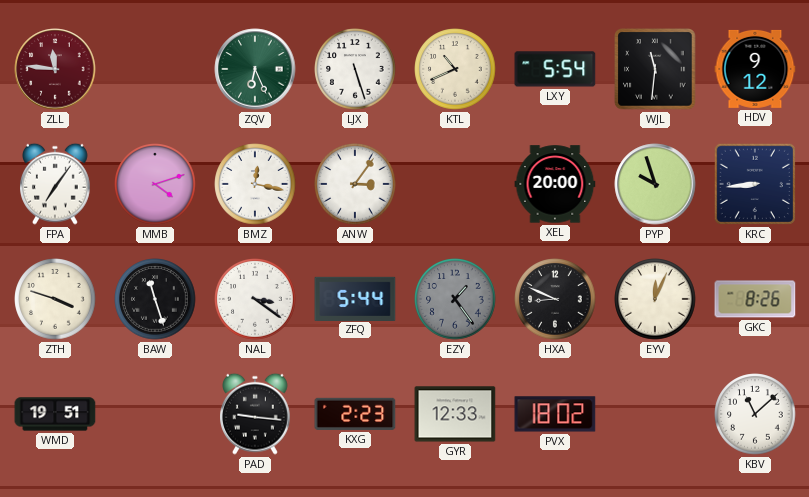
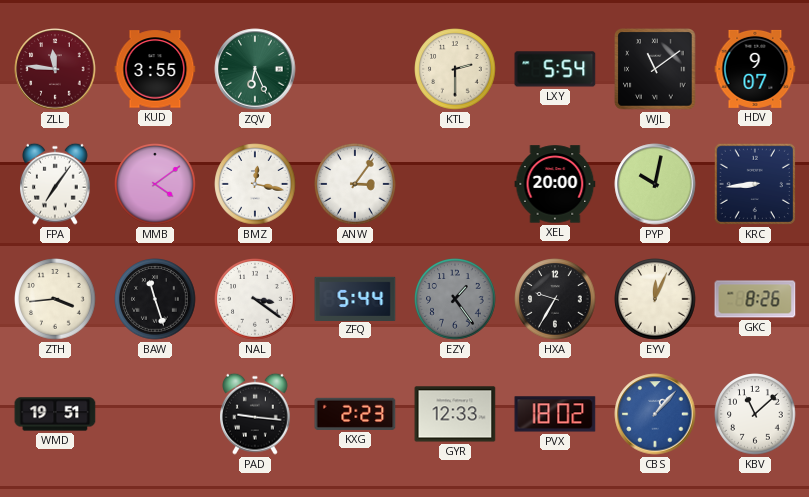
KUD: none -> 3:55
LJX: 5:27 -> none
KTL: 10:41 -> 2:30
WJL: 11:31 -> 11:09
HDV: 9:12 -> 9:07
MMB: 4:12 -> 4:09
PYP: 9:57 -> 10:02
ZTH: 3:48 -> 3:44
HXA: 8:49 -> 9:35
CBS: none -> 1:07
